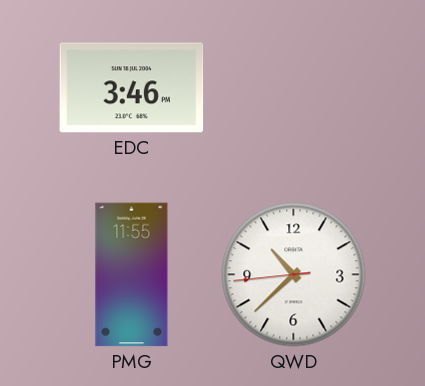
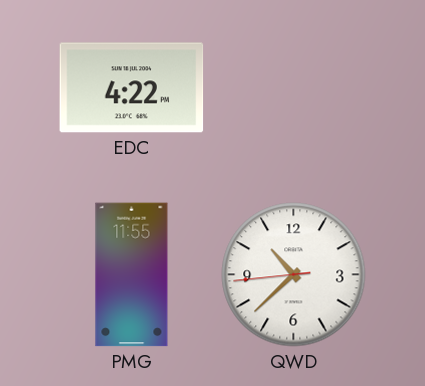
EDC: 3:46 -> 4:22
